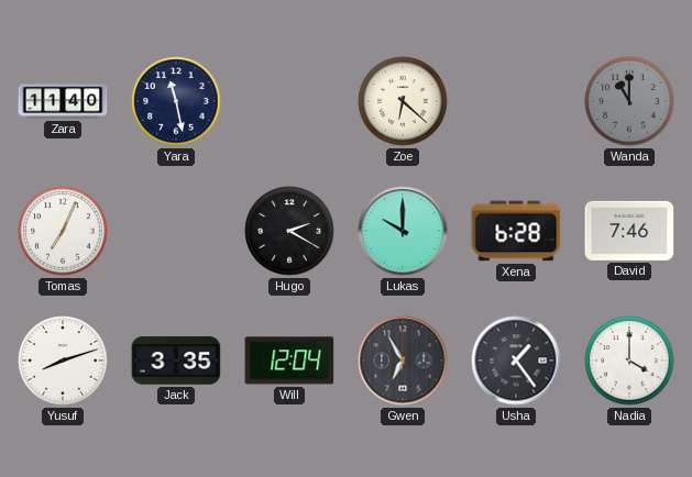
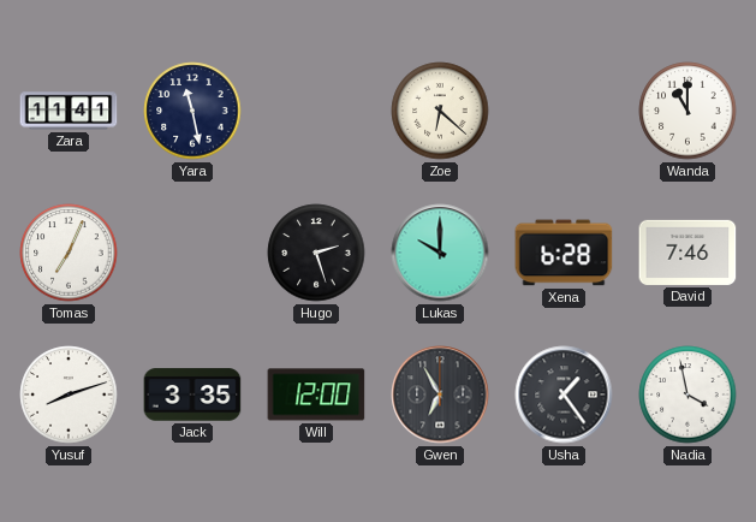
Zara: 11:40 -> 11:41
Wanda dial: grey -> white
Hugo: 2:20 -> 2:27
Will: 12:04 -> 12:00
Nadia: 4:00 -> 3:58
